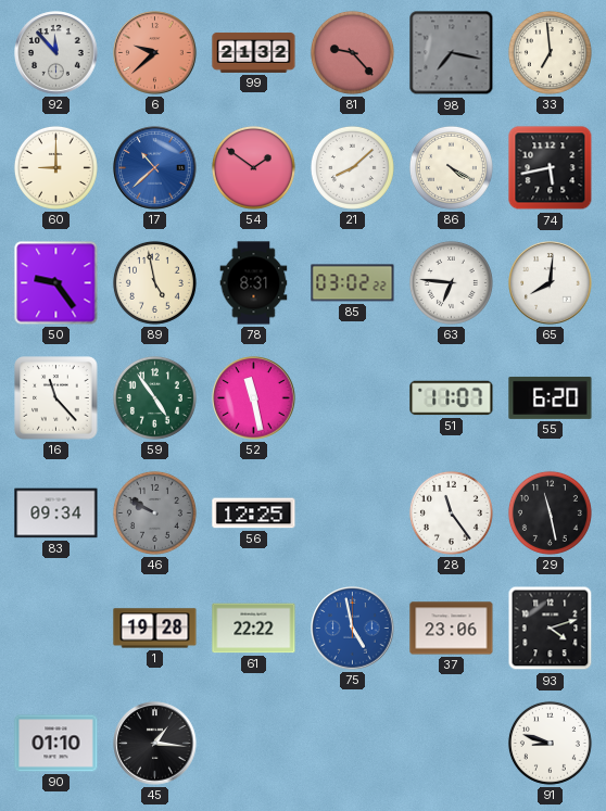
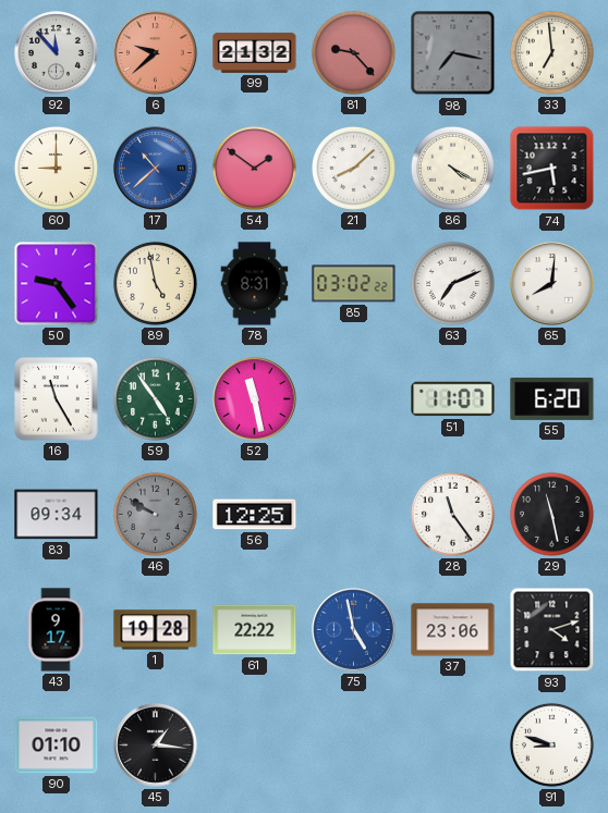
63: 6:46 -> 7:11
16: 11:23 -> 11:25
43: none -> 9:17
